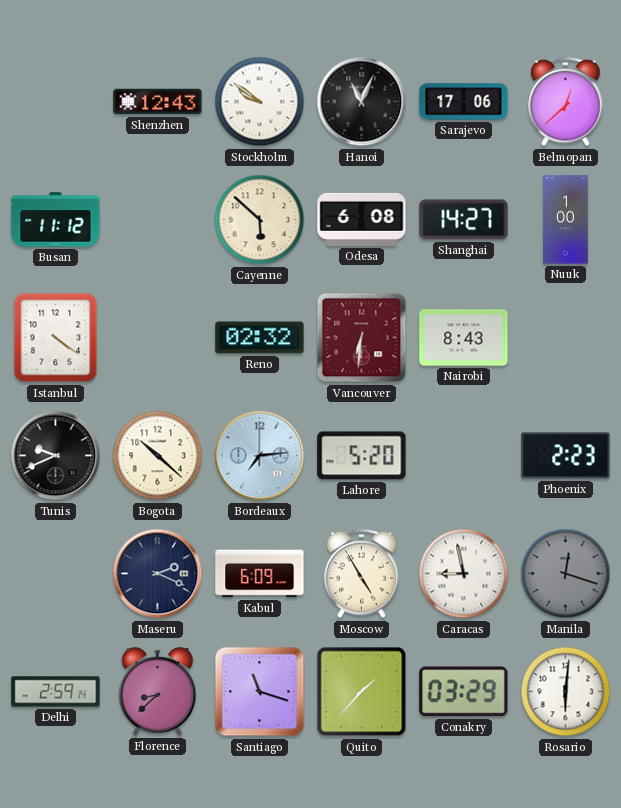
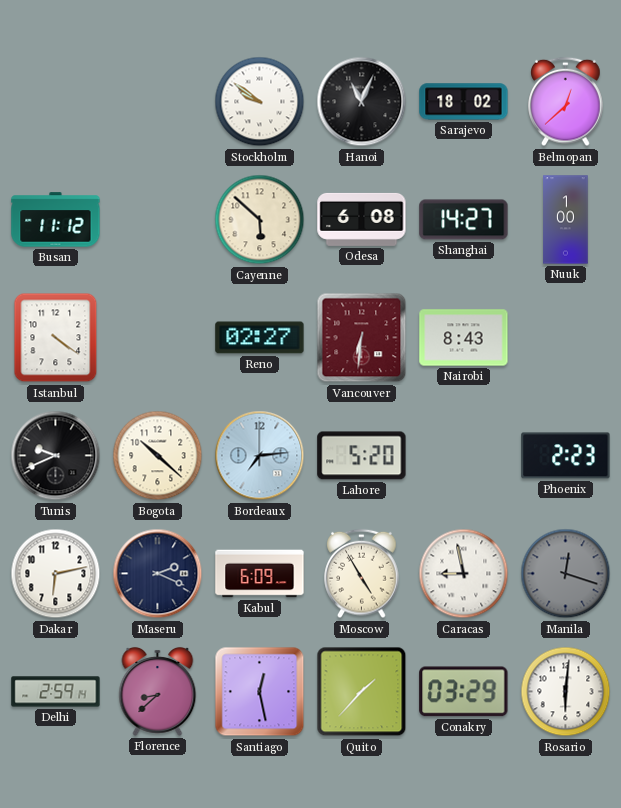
Shenzhen: 12:43 -> none
Sarajevo: 17:06 -> 18:02
Reno: 02:32 -> 02:27
Dakar: none -> 6:13
Santiago: 11:18 -> 12:28
